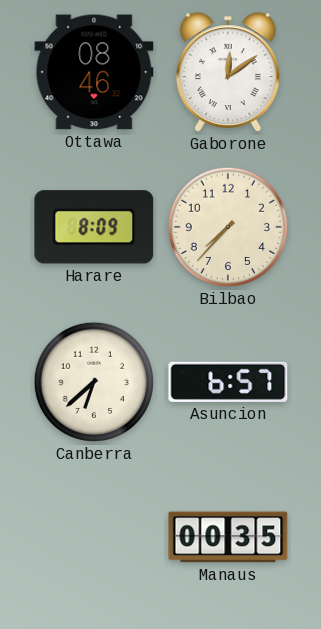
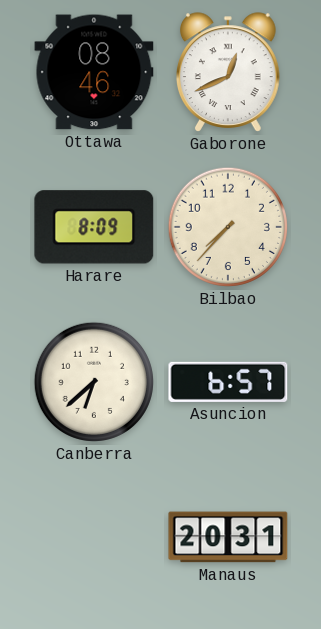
Gaborone: 12:09 -> 12:41
Manaus: 00:35 -> 20:31
